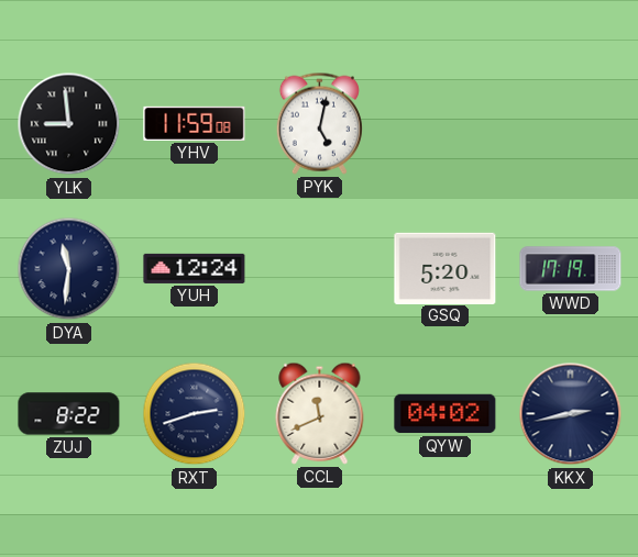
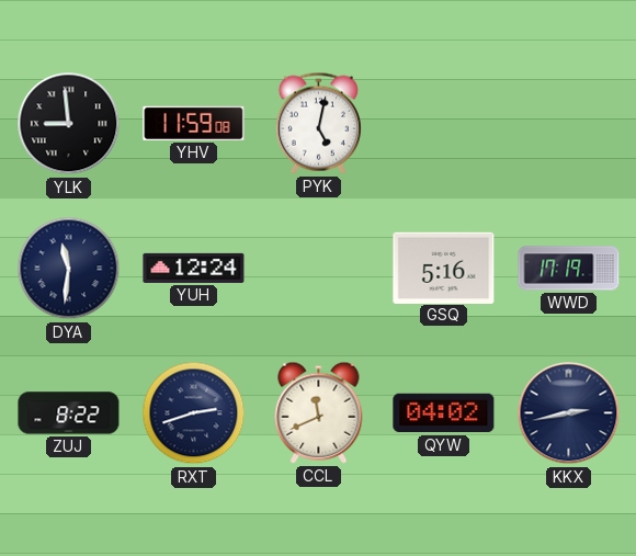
GSQ: 5:20 -> 5:16
